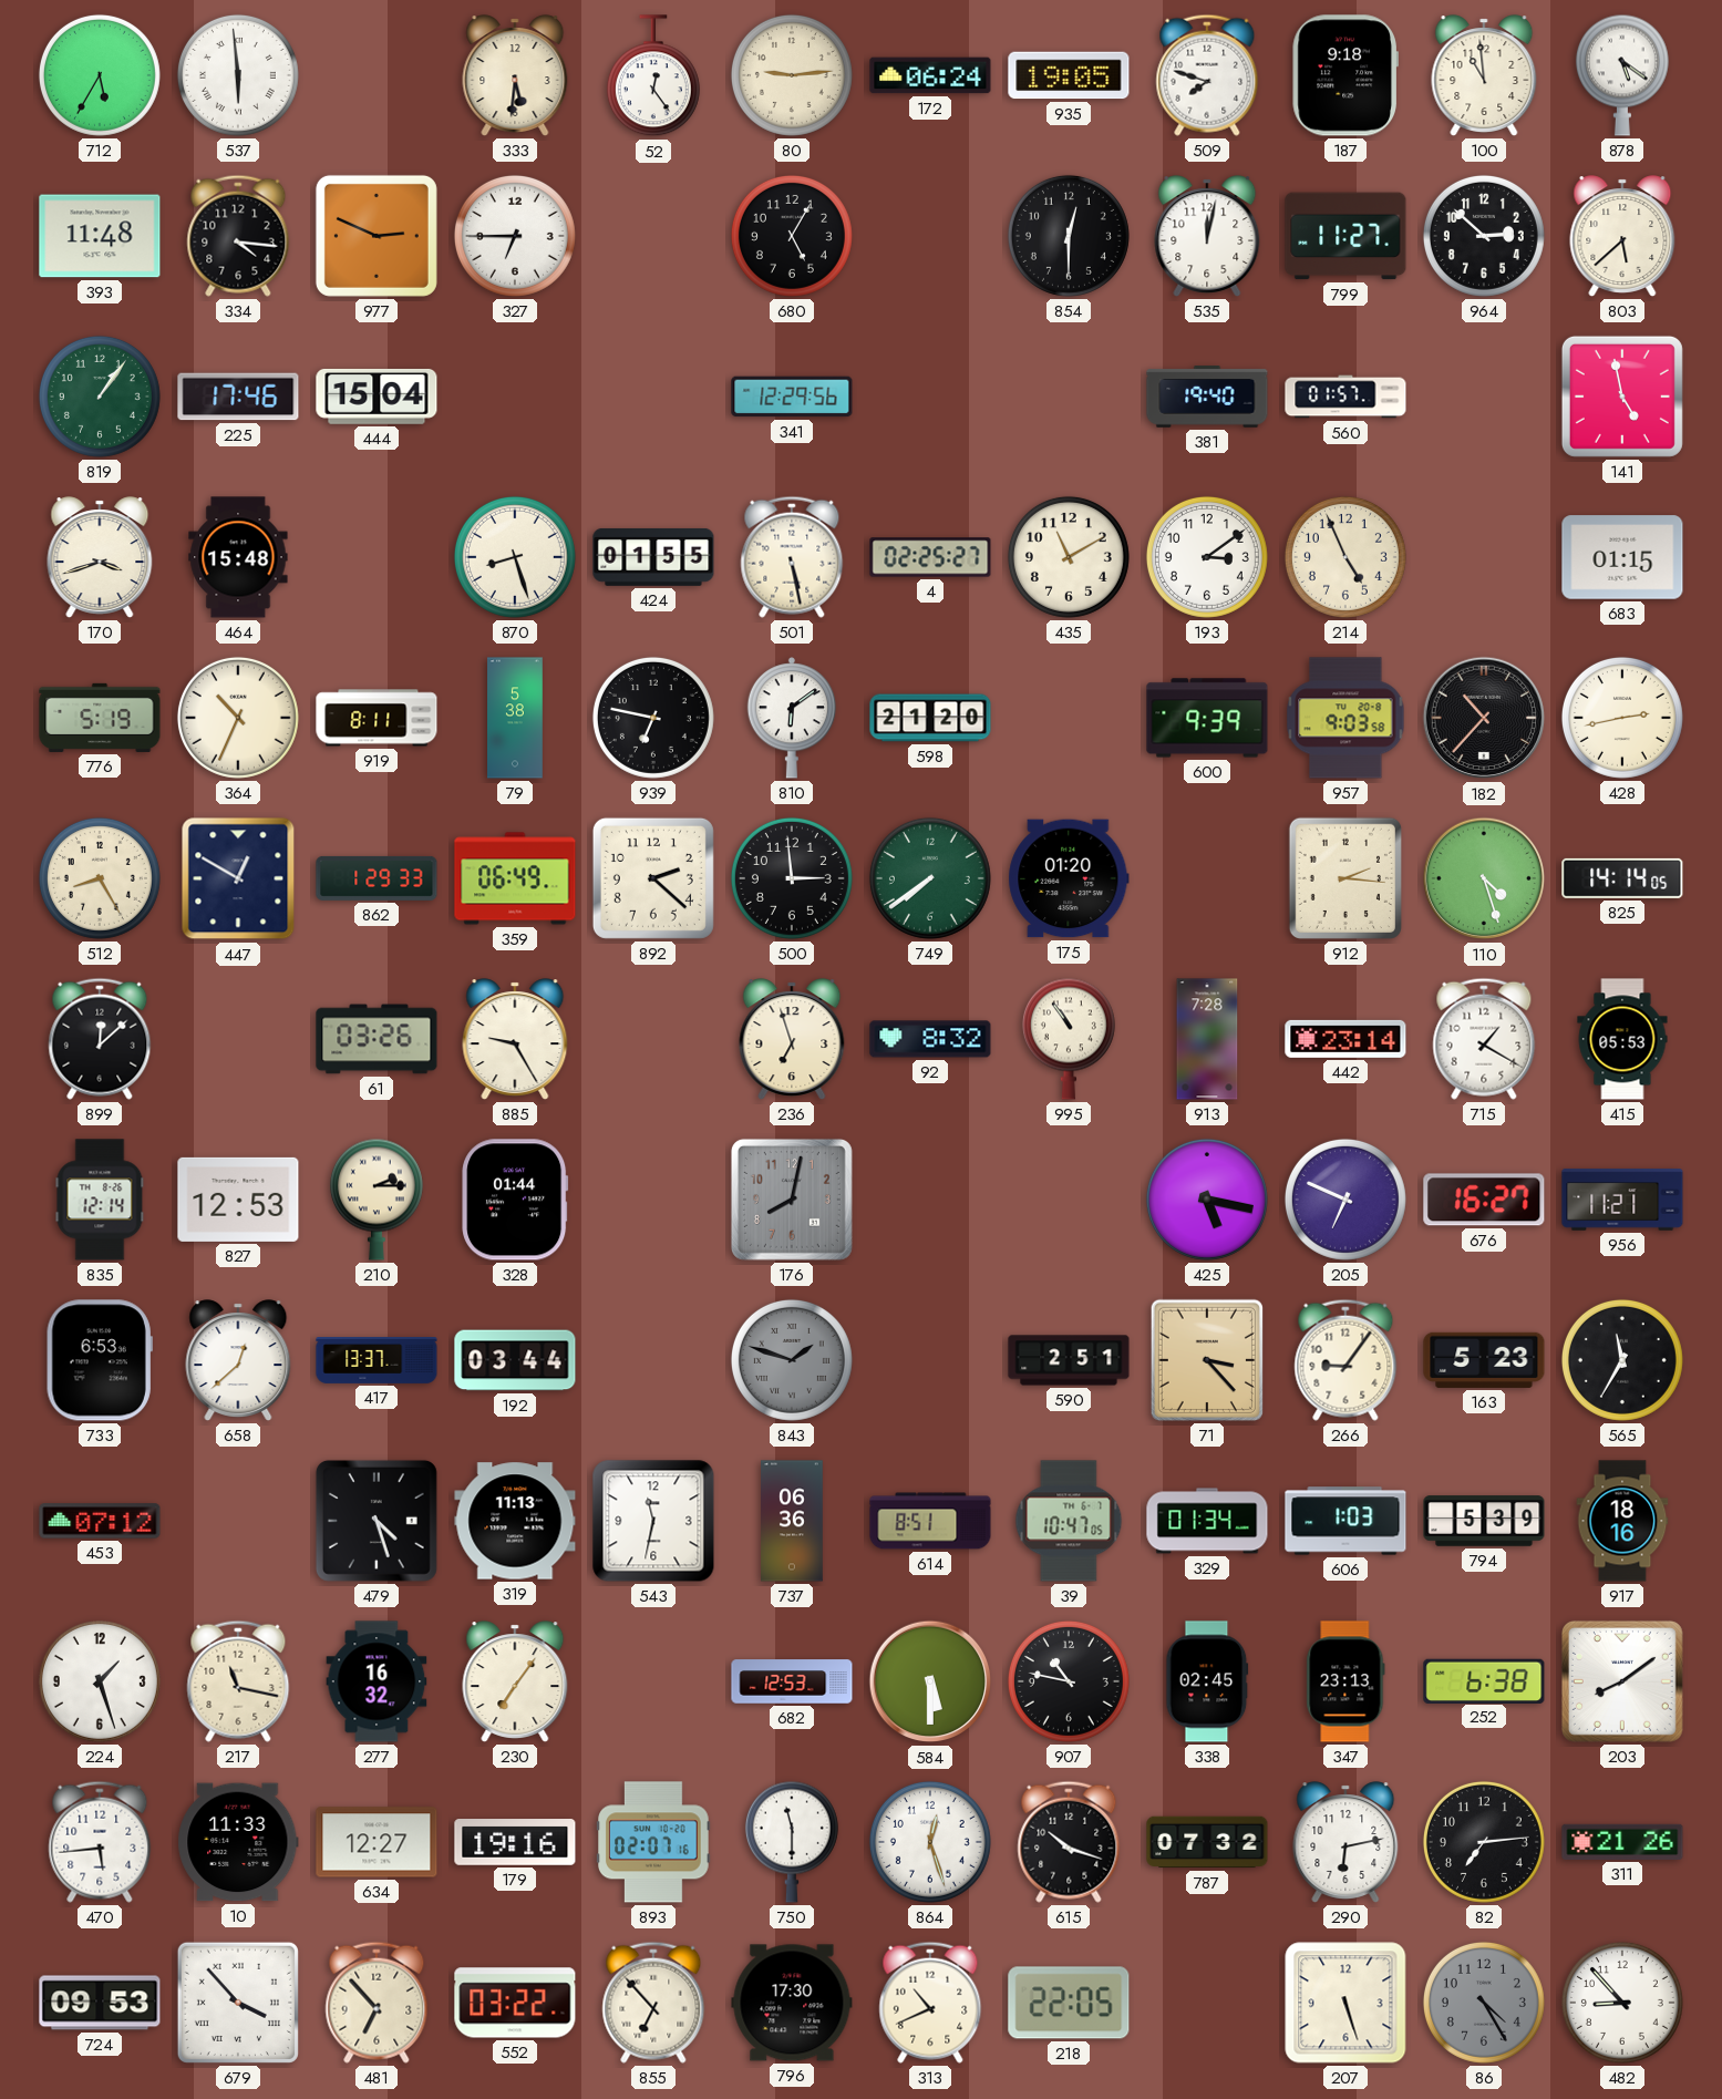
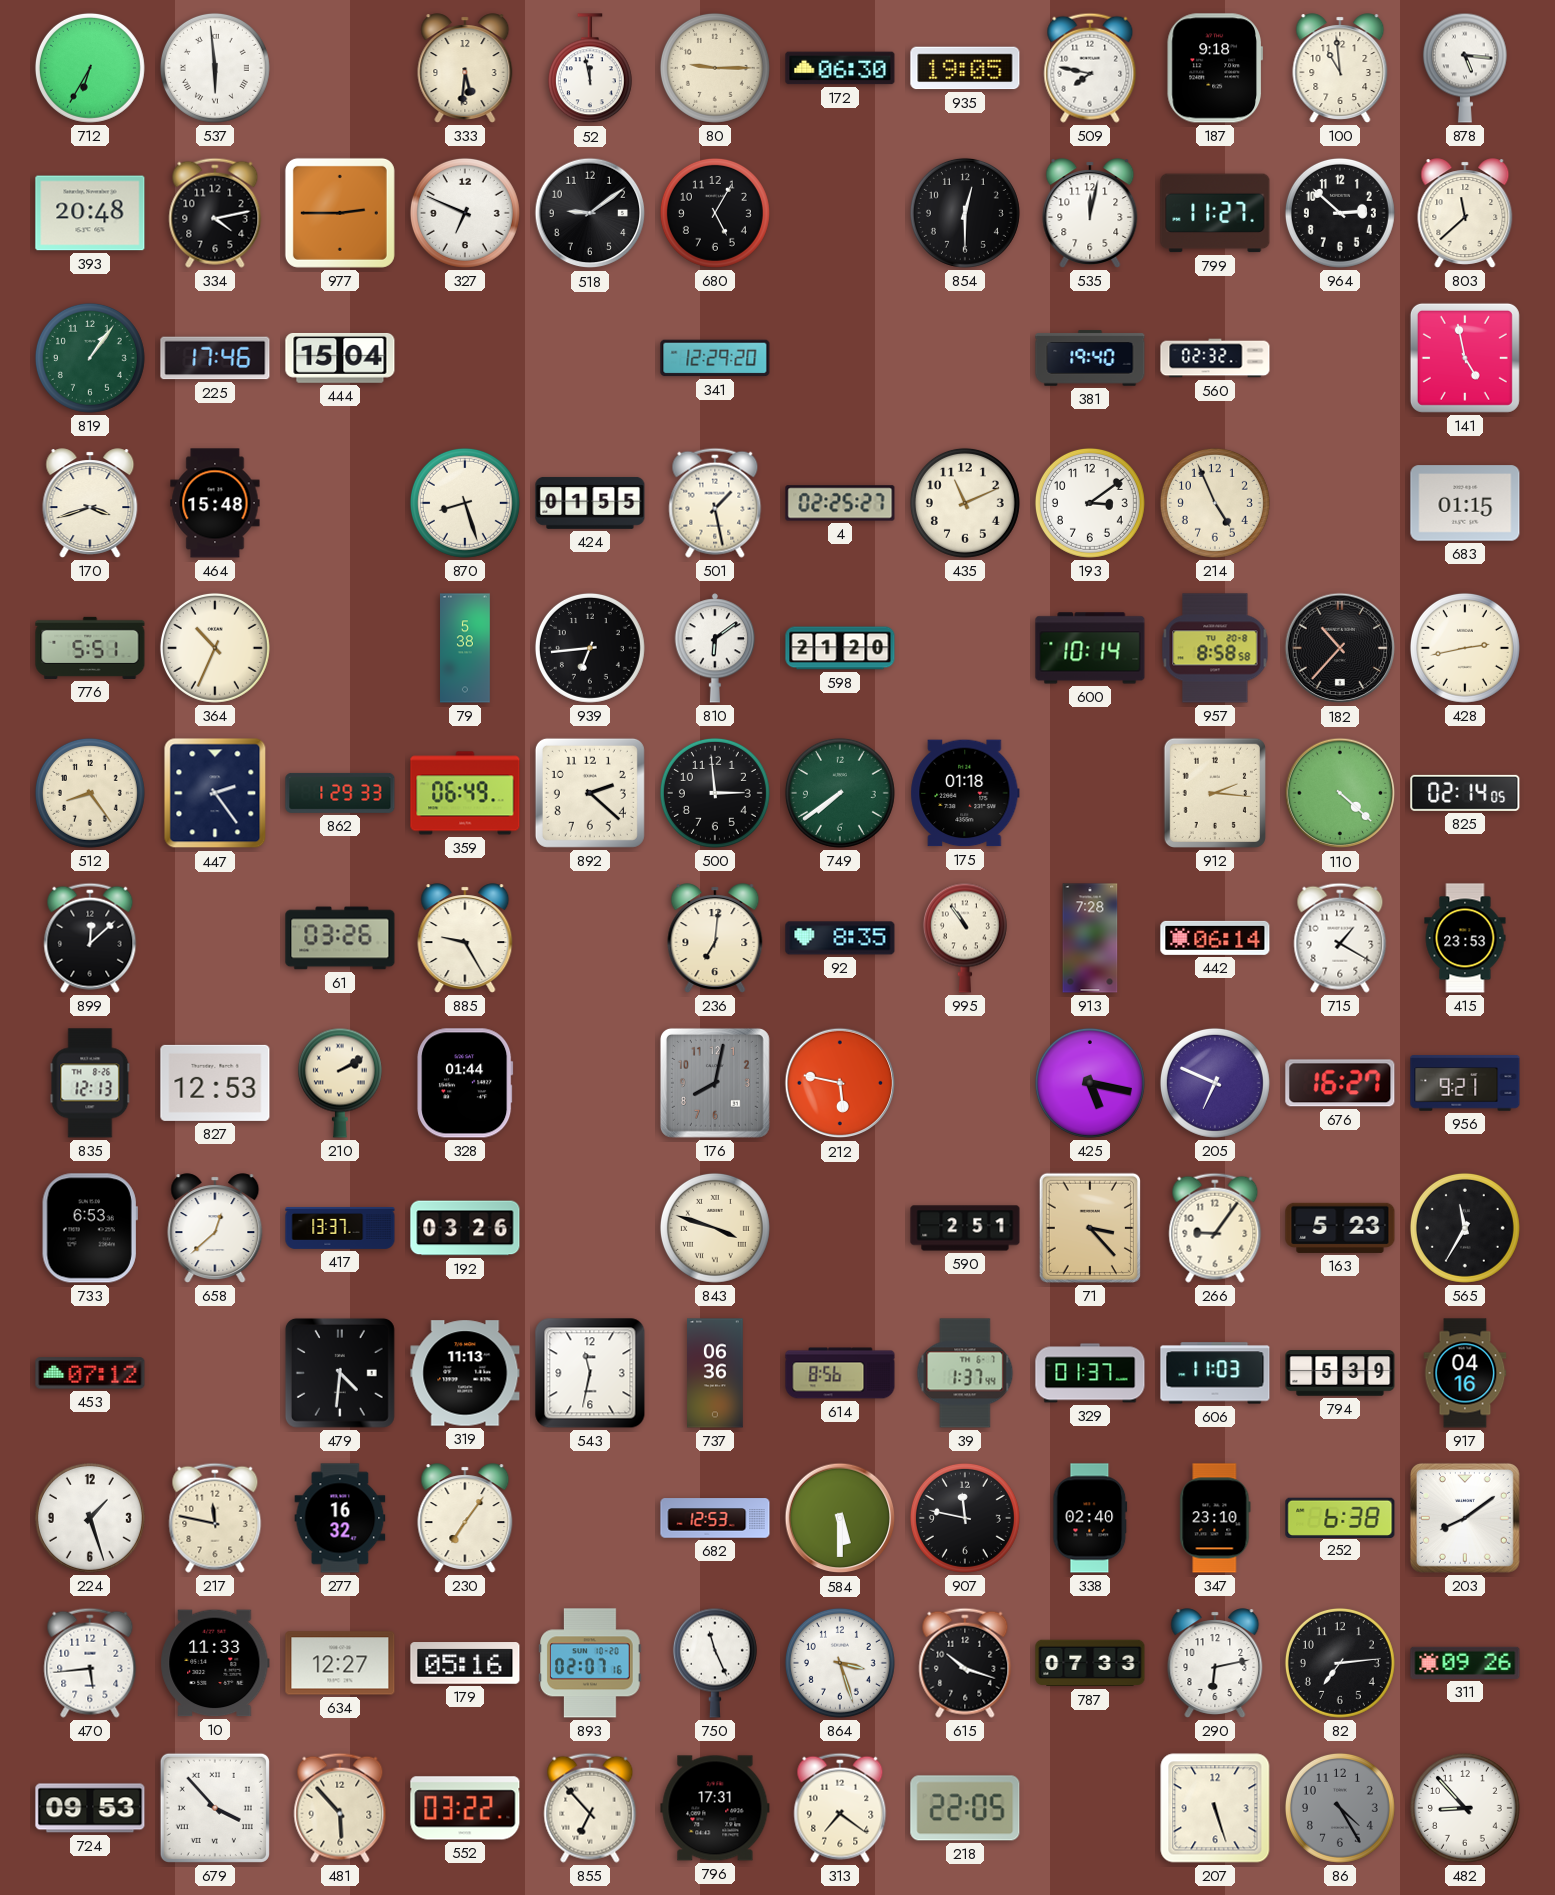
712: 5:35 -> 6:35
52: 12:24 -> 11:58
80: 9:14 -> 9:15
172: 06:24 -> 06:30
509: 7:48 -> 7:47
878: 5:21 -> 5:16
393: 11:48 -> 20:48
334: 4:16 -> 4:13
977: 2:49 -> 2:45
327: 6:45 -> 6:49
518: none -> 9:09
803: 5:38 -> 11:38
341: 12:29:56 -> 12:29:20
560: 01:57 -> 02:32
501: 5:28 -> 1:28
435: 11:10 -> 11:11
776: 5:19 -> 5:51
919: 8:11 -> none
939: 6:47 -> 6:44
600: 9:39 -> 10:14
957: 9:03 -> 8:58
512: 8:25 -> 8:24
447: 12:50 -> 2:24
175: 01:20 -> 01:18
110: 4:27 -> 4:22
825: 14:14 -> 02:14
236: 6:57 -> 7:01
92: 8:32 -> 8:35
442: 23:14 -> 06:14
415: 05:53 -> 23:53
835: 12:14 -> 12:13
210: 2:15 -> 2:10
212: none -> 5:47
956: 11:21 -> 9:21
192: 03:44 -> 03:26
843: 1:48 -> 3:48
843 dial: grey -> cream
479: 4:27 -> 4:31
614: 8:51 -> 8:56
39: 10:47 -> 1:37
329: 01:34 -> 01:37
606: 1:03 -> 11:03
917: 18:16 -> 04:16
217: 11:17 -> 11:47
907: 10:47 -> 11:47
338: 02:45 -> 02:40
347: 23:13 -> 23:10
179: 19:16 -> 05:16
750: 11:30 -> 11:26
864: 12:27 -> 3:27
787: 07:32 -> 07:33
311: 21:26 -> 09:26
481: 6:53 -> 5:53
796: 17:30 -> 17:31
313: 10:41 -> 7:21
